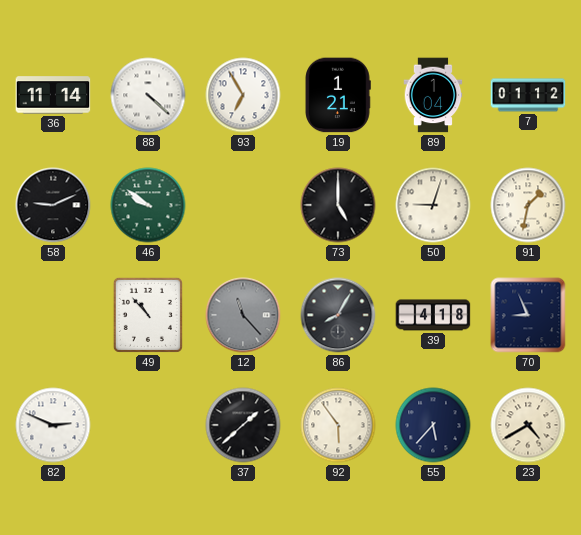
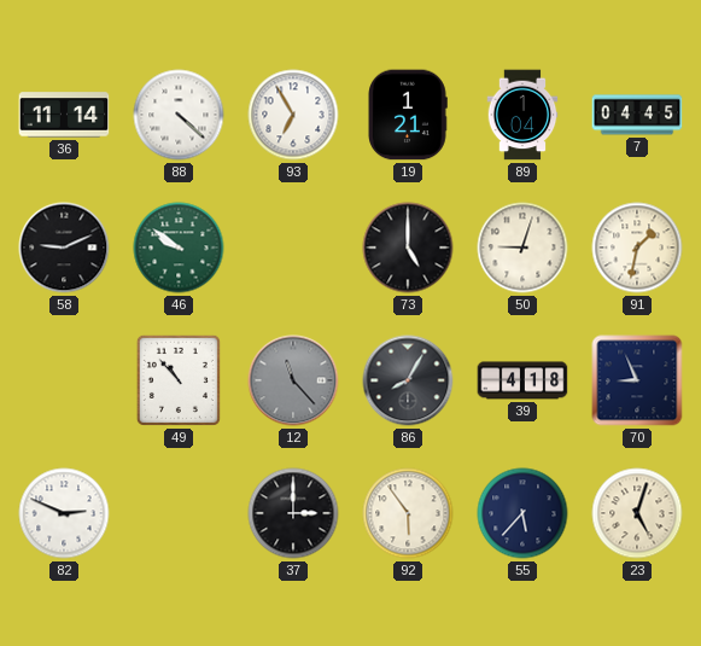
7: 01:12 -> 04:45
37: 1:38 -> 3:00
23: 4:40 -> 5:03
